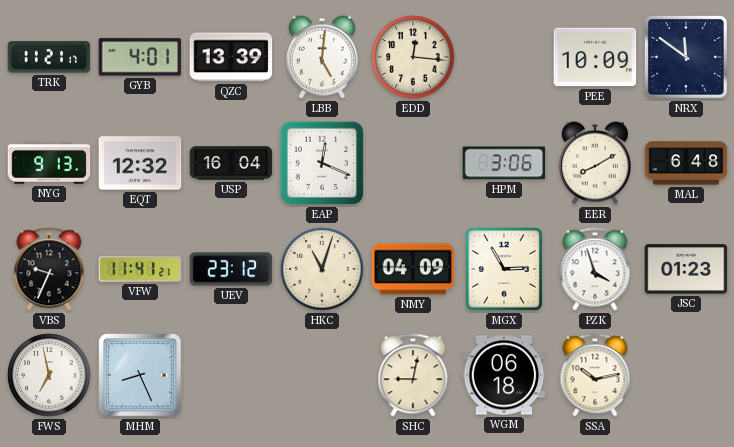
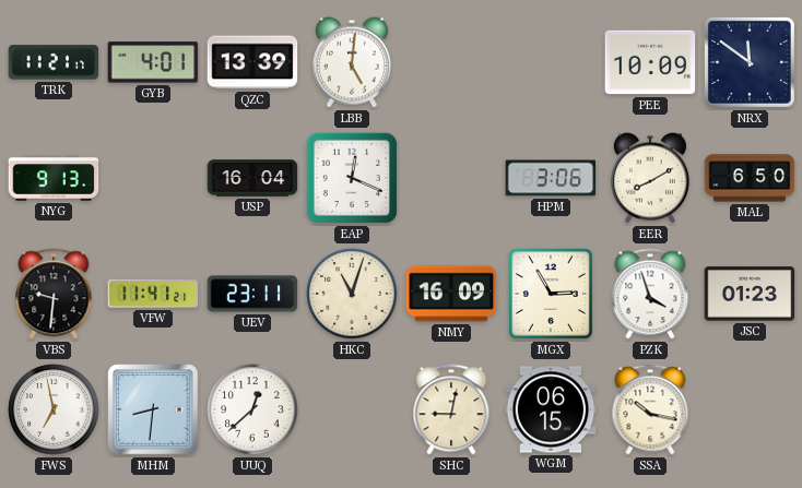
EDD: 12:16 -> none
EQT: 12:32 -> none
MAL: 6:48 -> 6:50
VBS: 9:34 -> 9:31
UEV: 23:12 -> 23:11
NMY: 04:09 -> 16:09
MHM: 8:26 -> 8:31
UUQ: none -> 12:38
WGM: 06:18 -> 06:15
SSA: 10:13 -> 10:17
